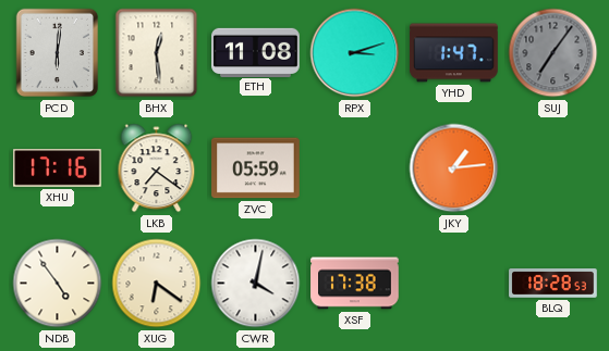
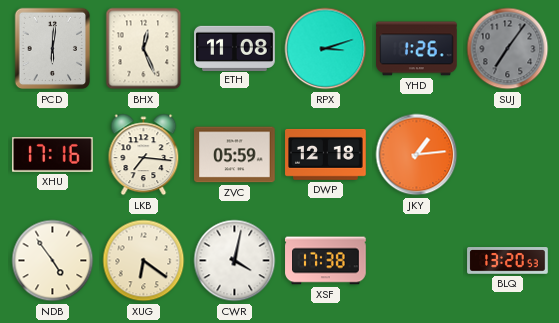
BHX: 12:29 -> 12:26
YHD: 1:47 -> 1:26
LKB: 7:21 -> 7:16
DWP: none -> 12:18
BLQ: 18:28 -> 13:20
